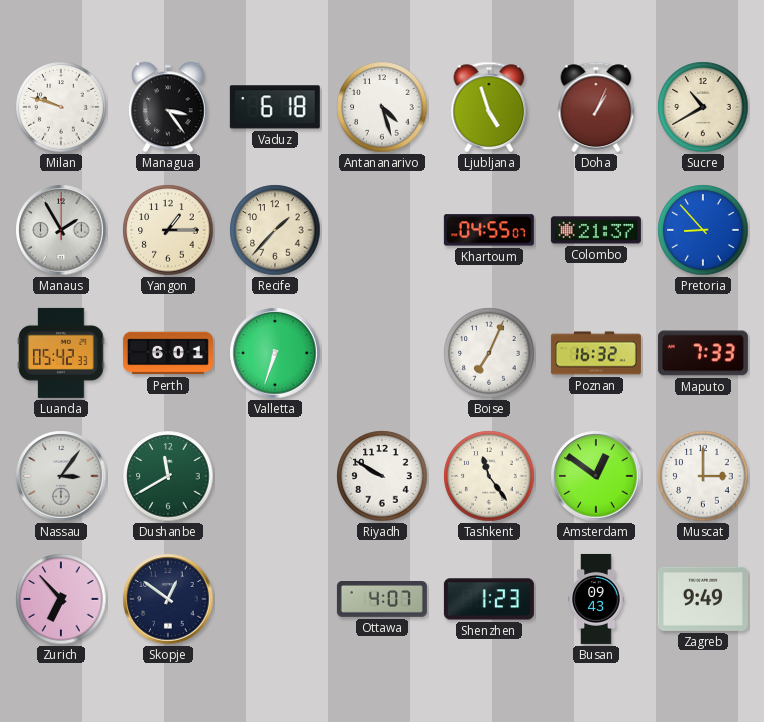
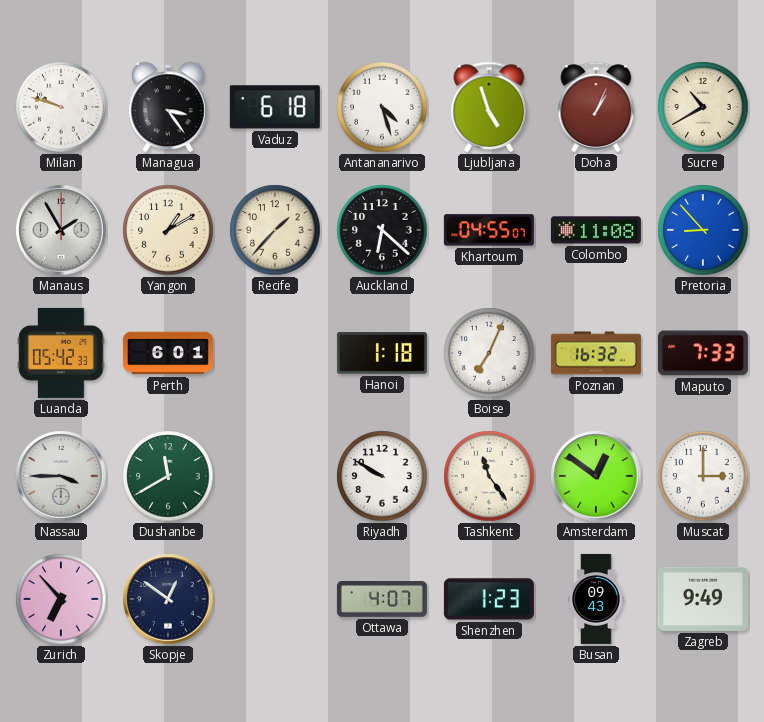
Yangon: 1:15 -> 1:10
Auckland: none -> 6:22
Colombo: 21:37 -> 11:08
Valletta: 6:33 -> none
Hanoi: none -> 1:18
Nassau: 3:06 -> 3:45
